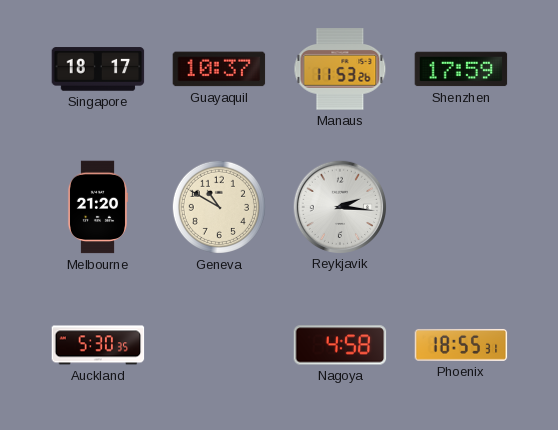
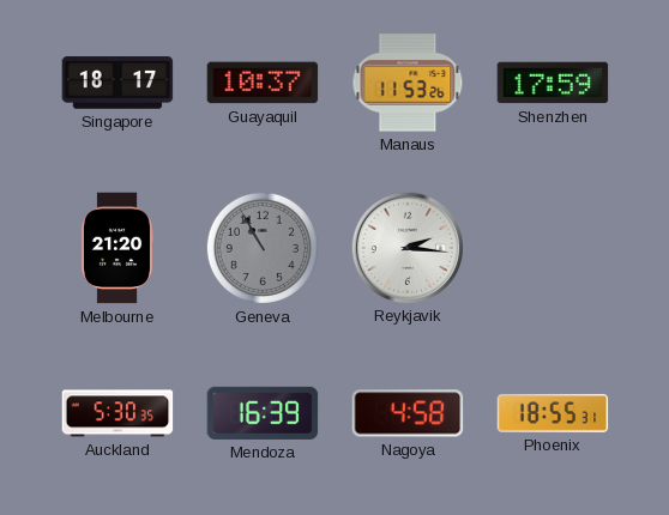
Geneva: 10:50 -> 10:55
Geneva dial: cream -> grey
Mendoza: none -> 16:39
